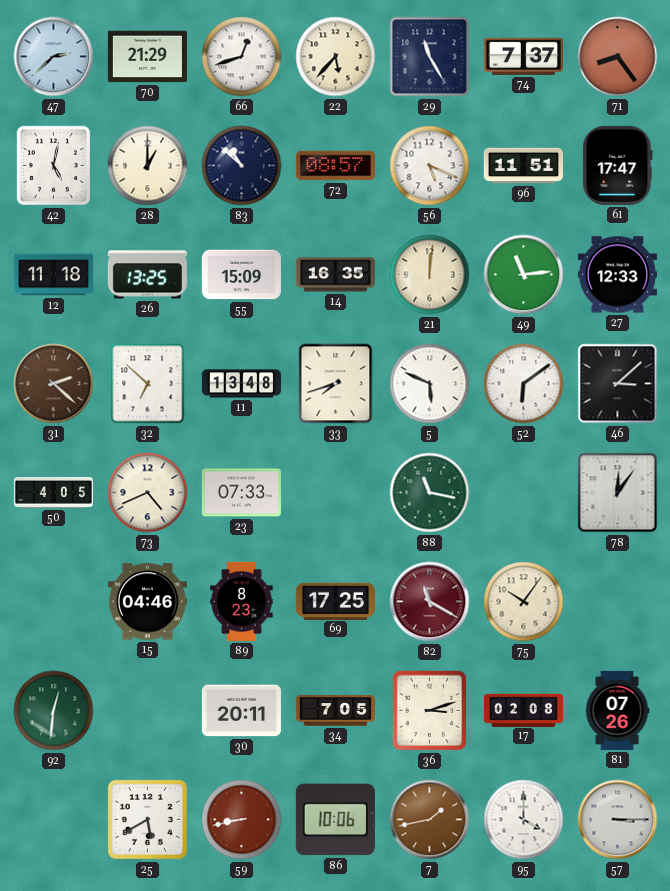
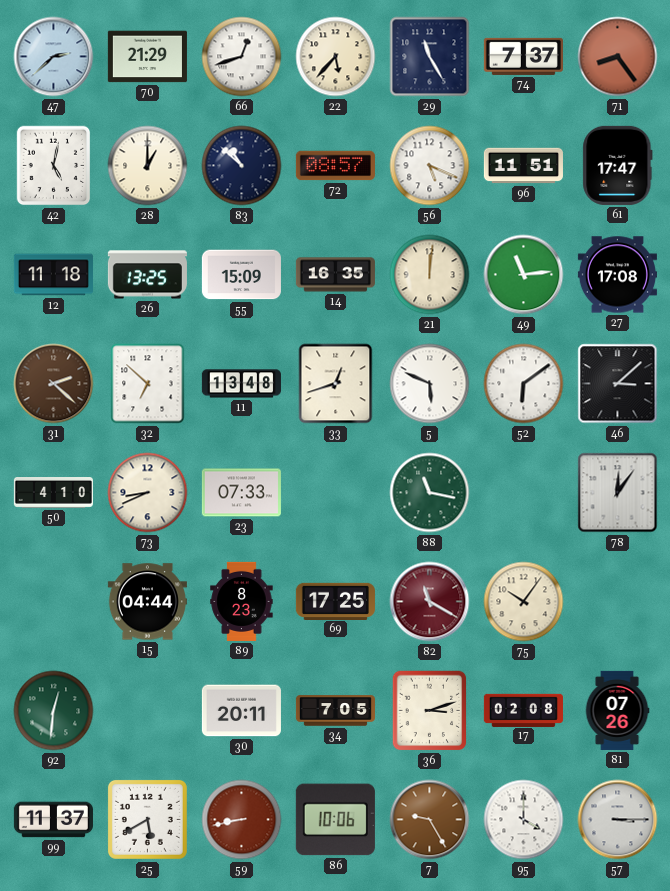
27: 12:33 -> 17:08
33: 7:42 -> 12:42
50: 4:05 -> 4:10
73: 4:41 -> 8:41
15: 04:46 -> 04:44
99: none -> 11:37
7: 1:43 -> 9:25
